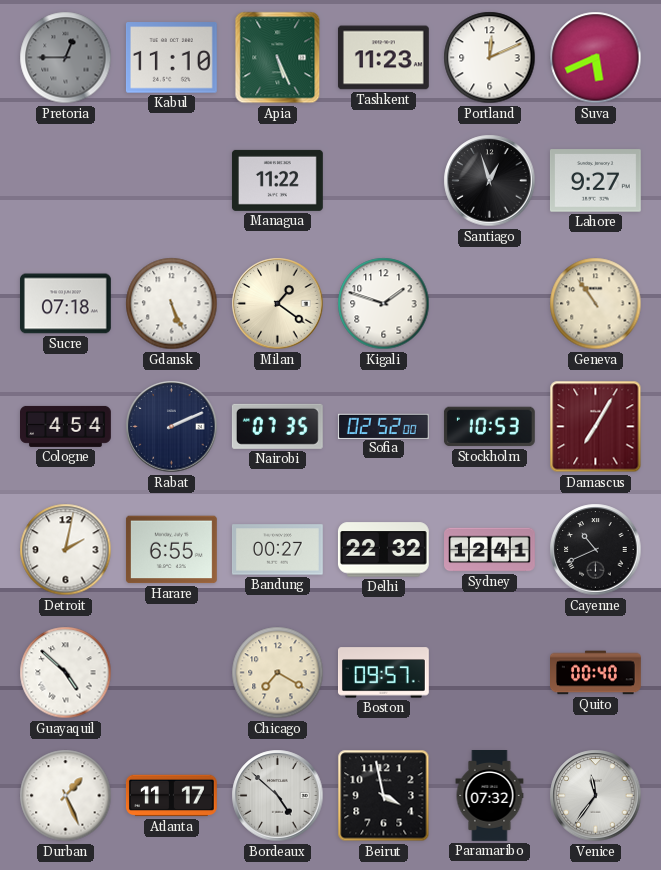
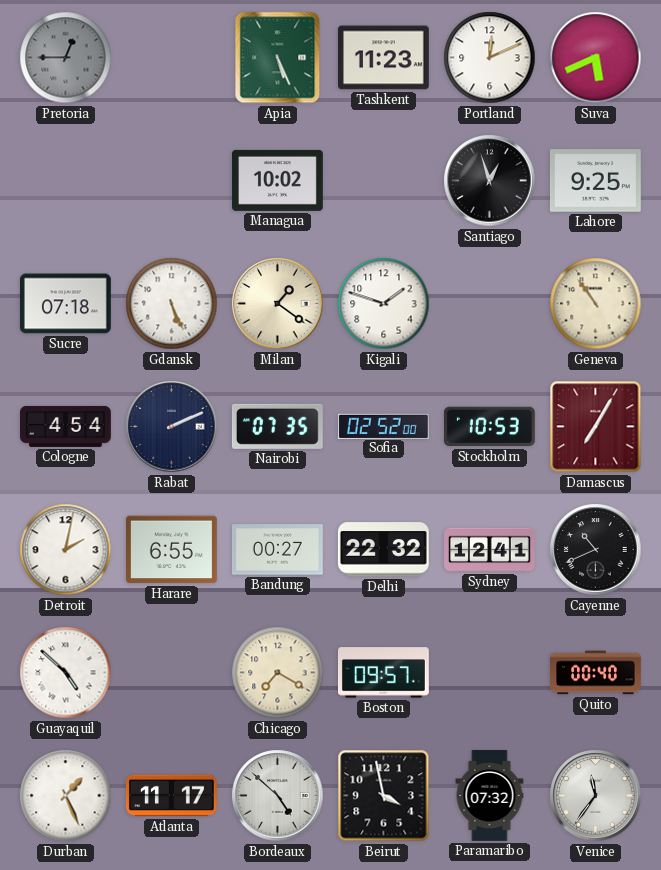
Kabul: 11:10 -> none
Managua: 11:22 -> 10:02
Lahore: 9:27 -> 9:25
